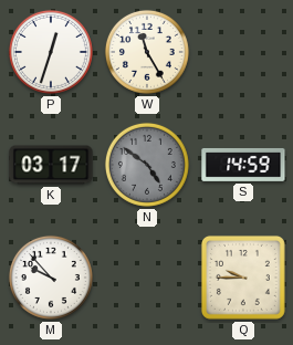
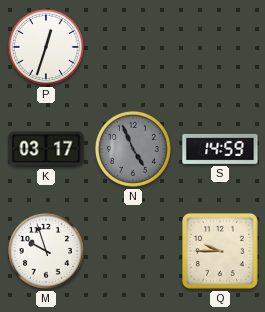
W: 11:25 -> none
N: 4:51 -> 4:56
M: 9:53 -> 9:57
